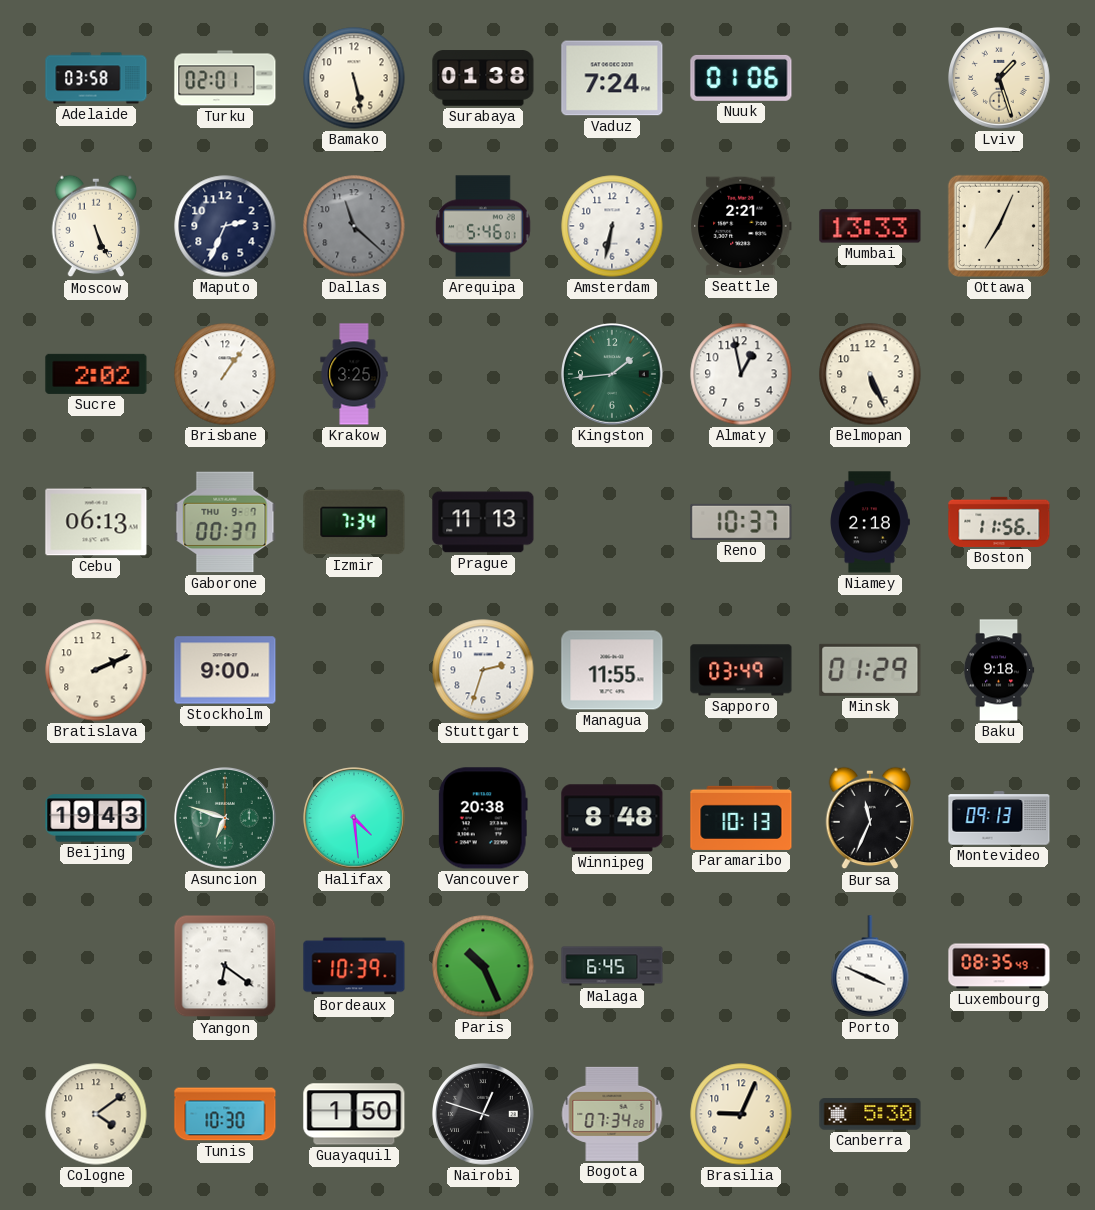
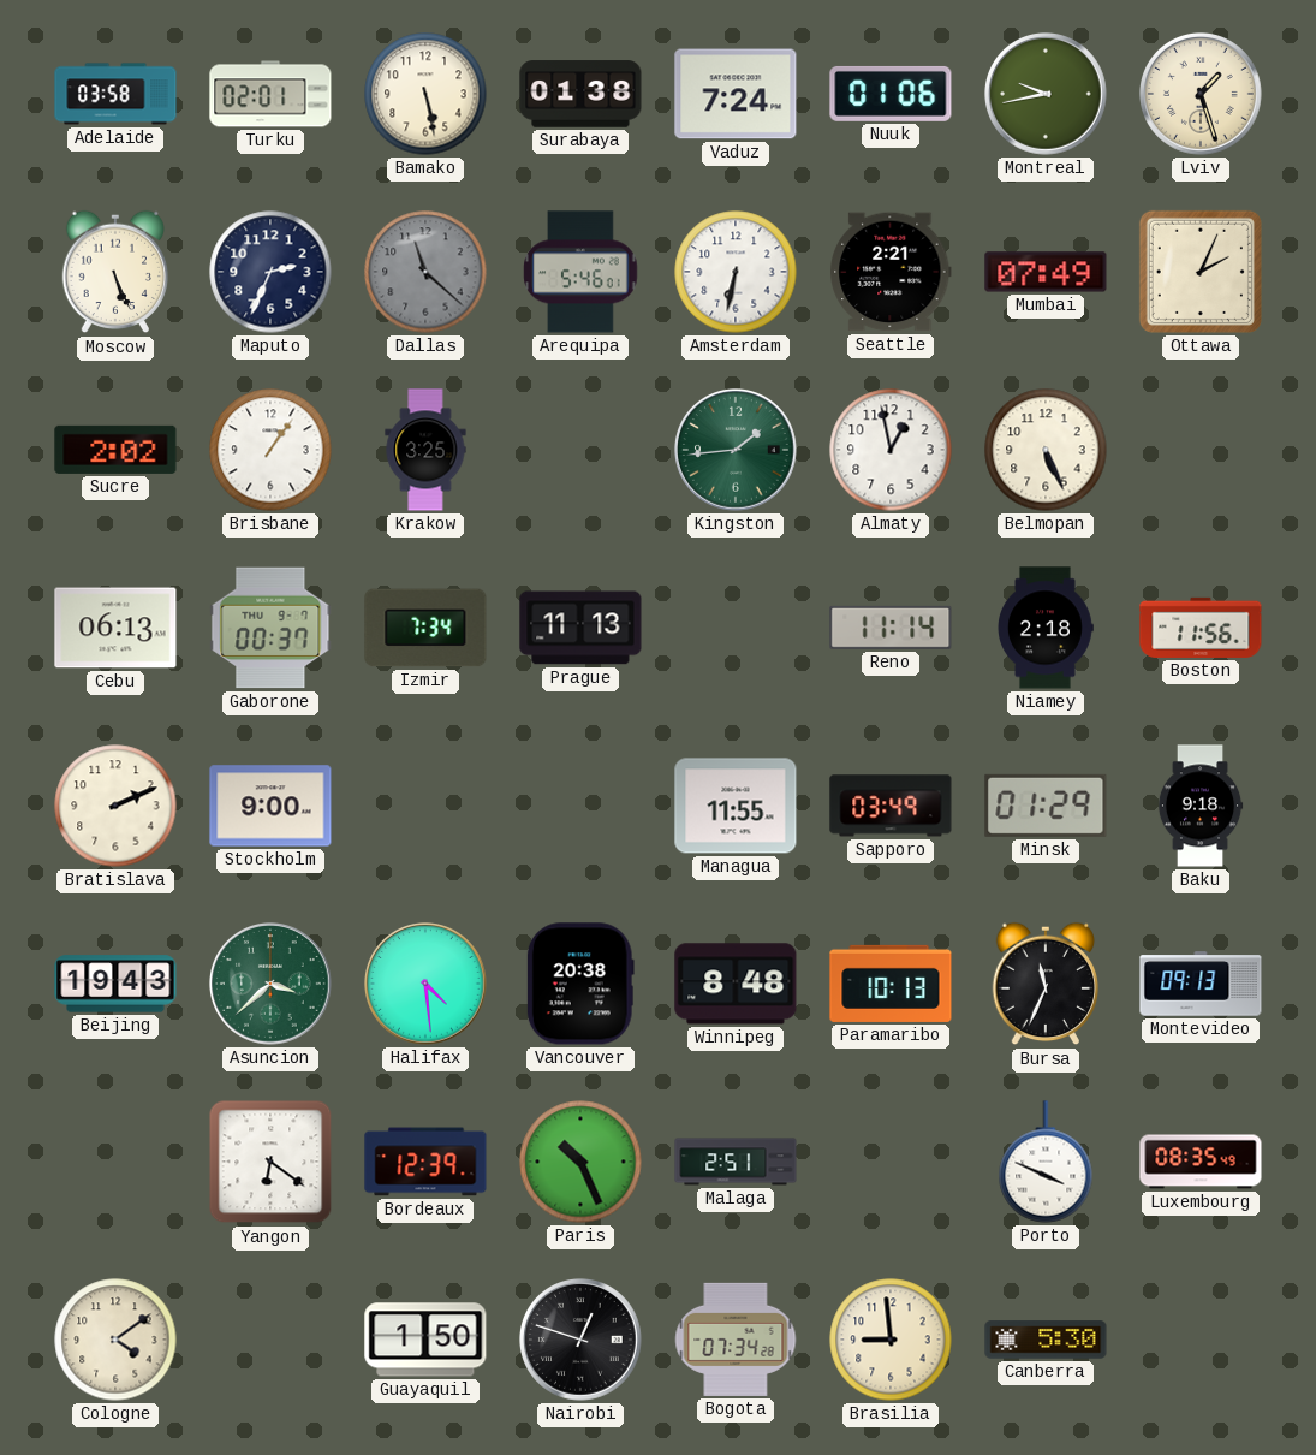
Montreal: none -> 9:43
Mumbai: 13:33 -> 07:49
Ottawa: 7:04 -> 2:04
Reno: 10:37 -> 11:14
Stuttgart: 2:33 -> none
Asuncion: 6:48 -> 3:38
Bordeaux: 10:39 -> 12:39
Malaga: 6:45 -> 2:51
Tunis: 10:30 -> none
Brasilia: 9:04 -> 8:59
